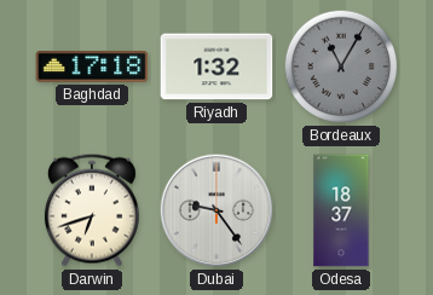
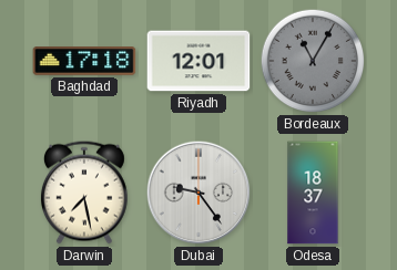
Riyadh: 1:32 -> 12:01
Darwin: 6:42 -> 7:28
